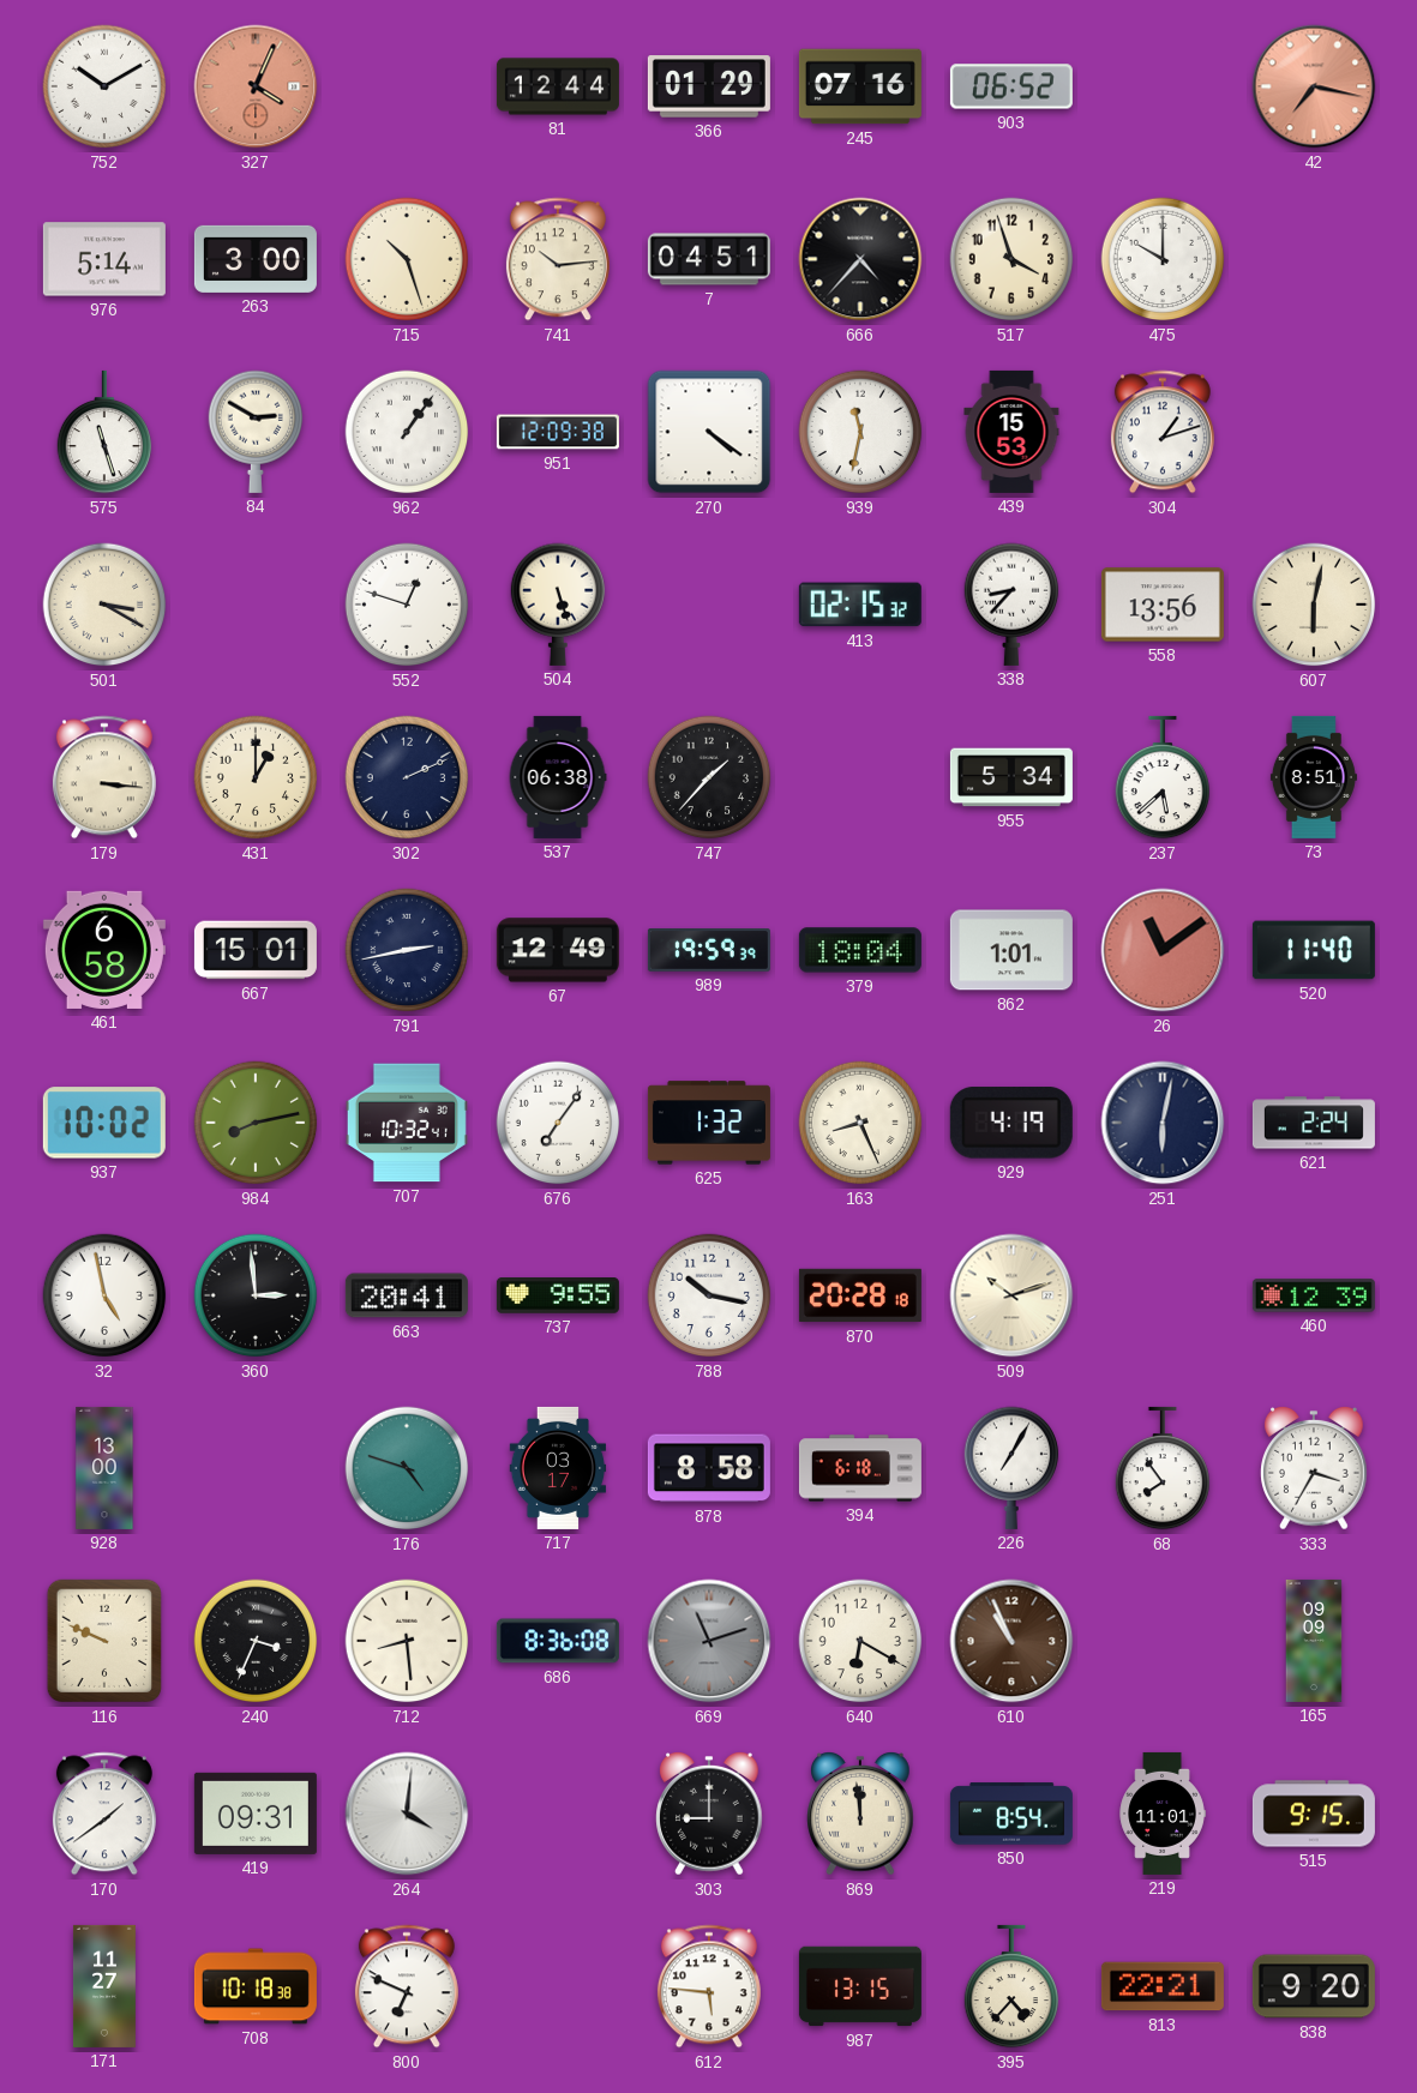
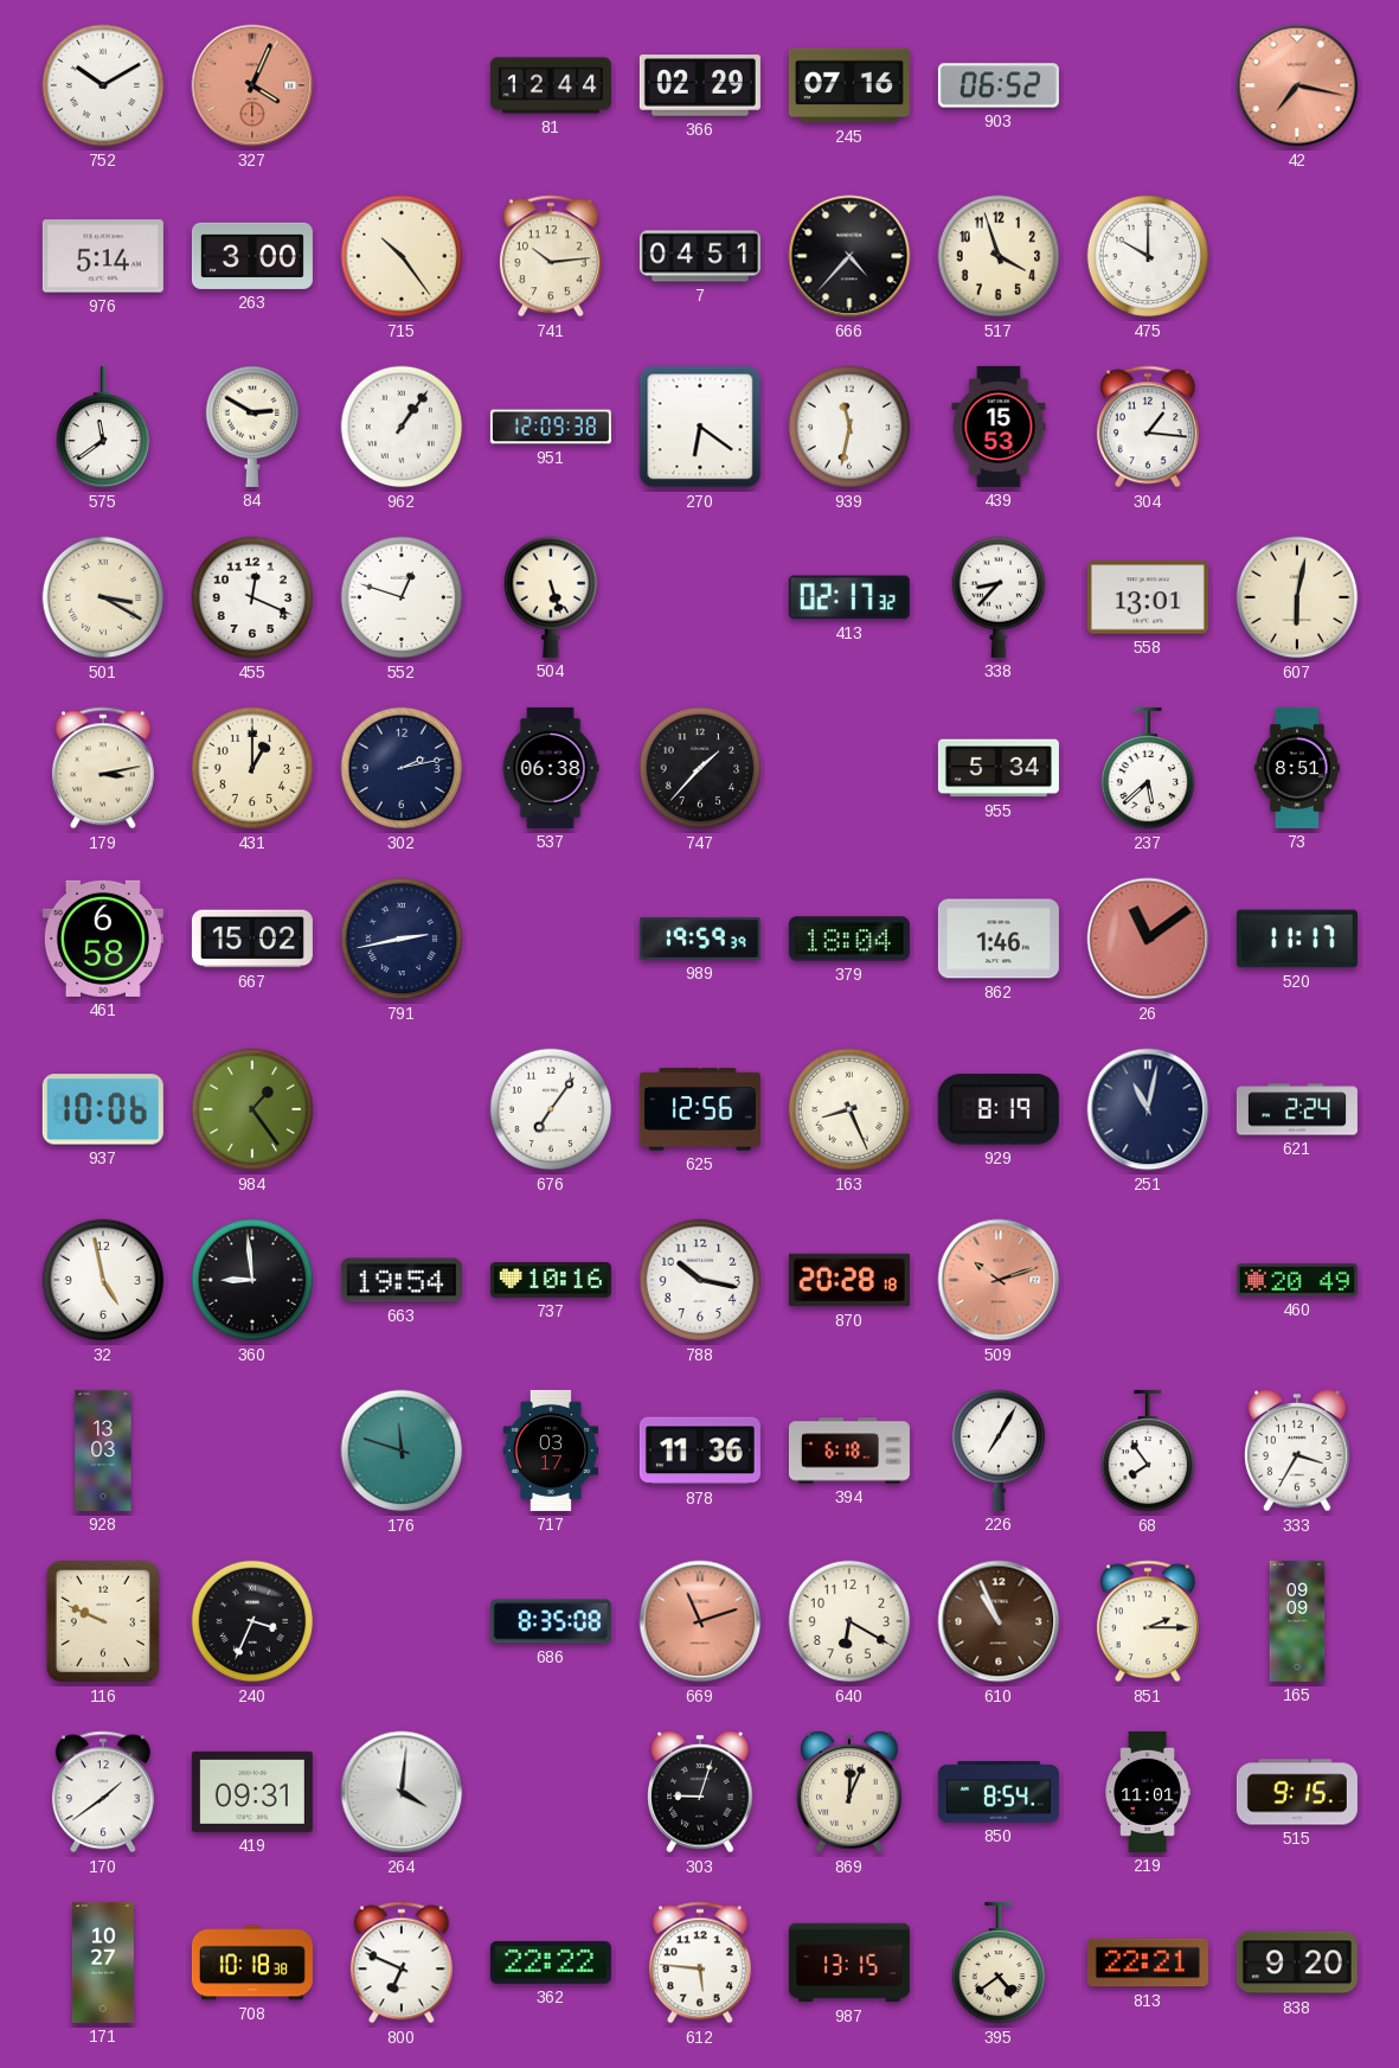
366: 01:29 -> 02:29
715: 10:27 -> 10:24
575: 11:27 -> 11:39
270: 4:21 -> 6:21
304: 1:12 -> 1:16
455: none -> 12:19
413: 02:15 -> 02:17
558: 13:56 -> 13:01
179: 3:16 -> 3:13
302: 2:11 -> 2:13
667: 15:01 -> 15:02
67: 12:49 -> none
862: 1:01 -> 1:46
520: 11:40 -> 11:17
937: 10:02 -> 10:06
984: 8:13 -> 1:24
707: 10:32 -> none
625: 1:32 -> 12:56
929: 4:19 -> 8:19
251: 6:02 -> 11:02
360: 2:59 -> 8:59
663: 20:41 -> 19:54
737: 9:55 -> 10:16
509 dial: cream -> salmon
460: 12:39 -> 20:49
928: 13:00 -> 13:03
176: 4:48 -> 11:48
878: 8:58 -> 11:36
712: 8:29 -> none
686: 8:36 -> 8:35
669 dial: grey -> salmon
851: none -> 2:15
303: 9:00 -> 9:03
869: 11:59 -> 12:04
171: 11:27 -> 10:27
362: none -> 22:22
395: 4:37 -> 4:39
